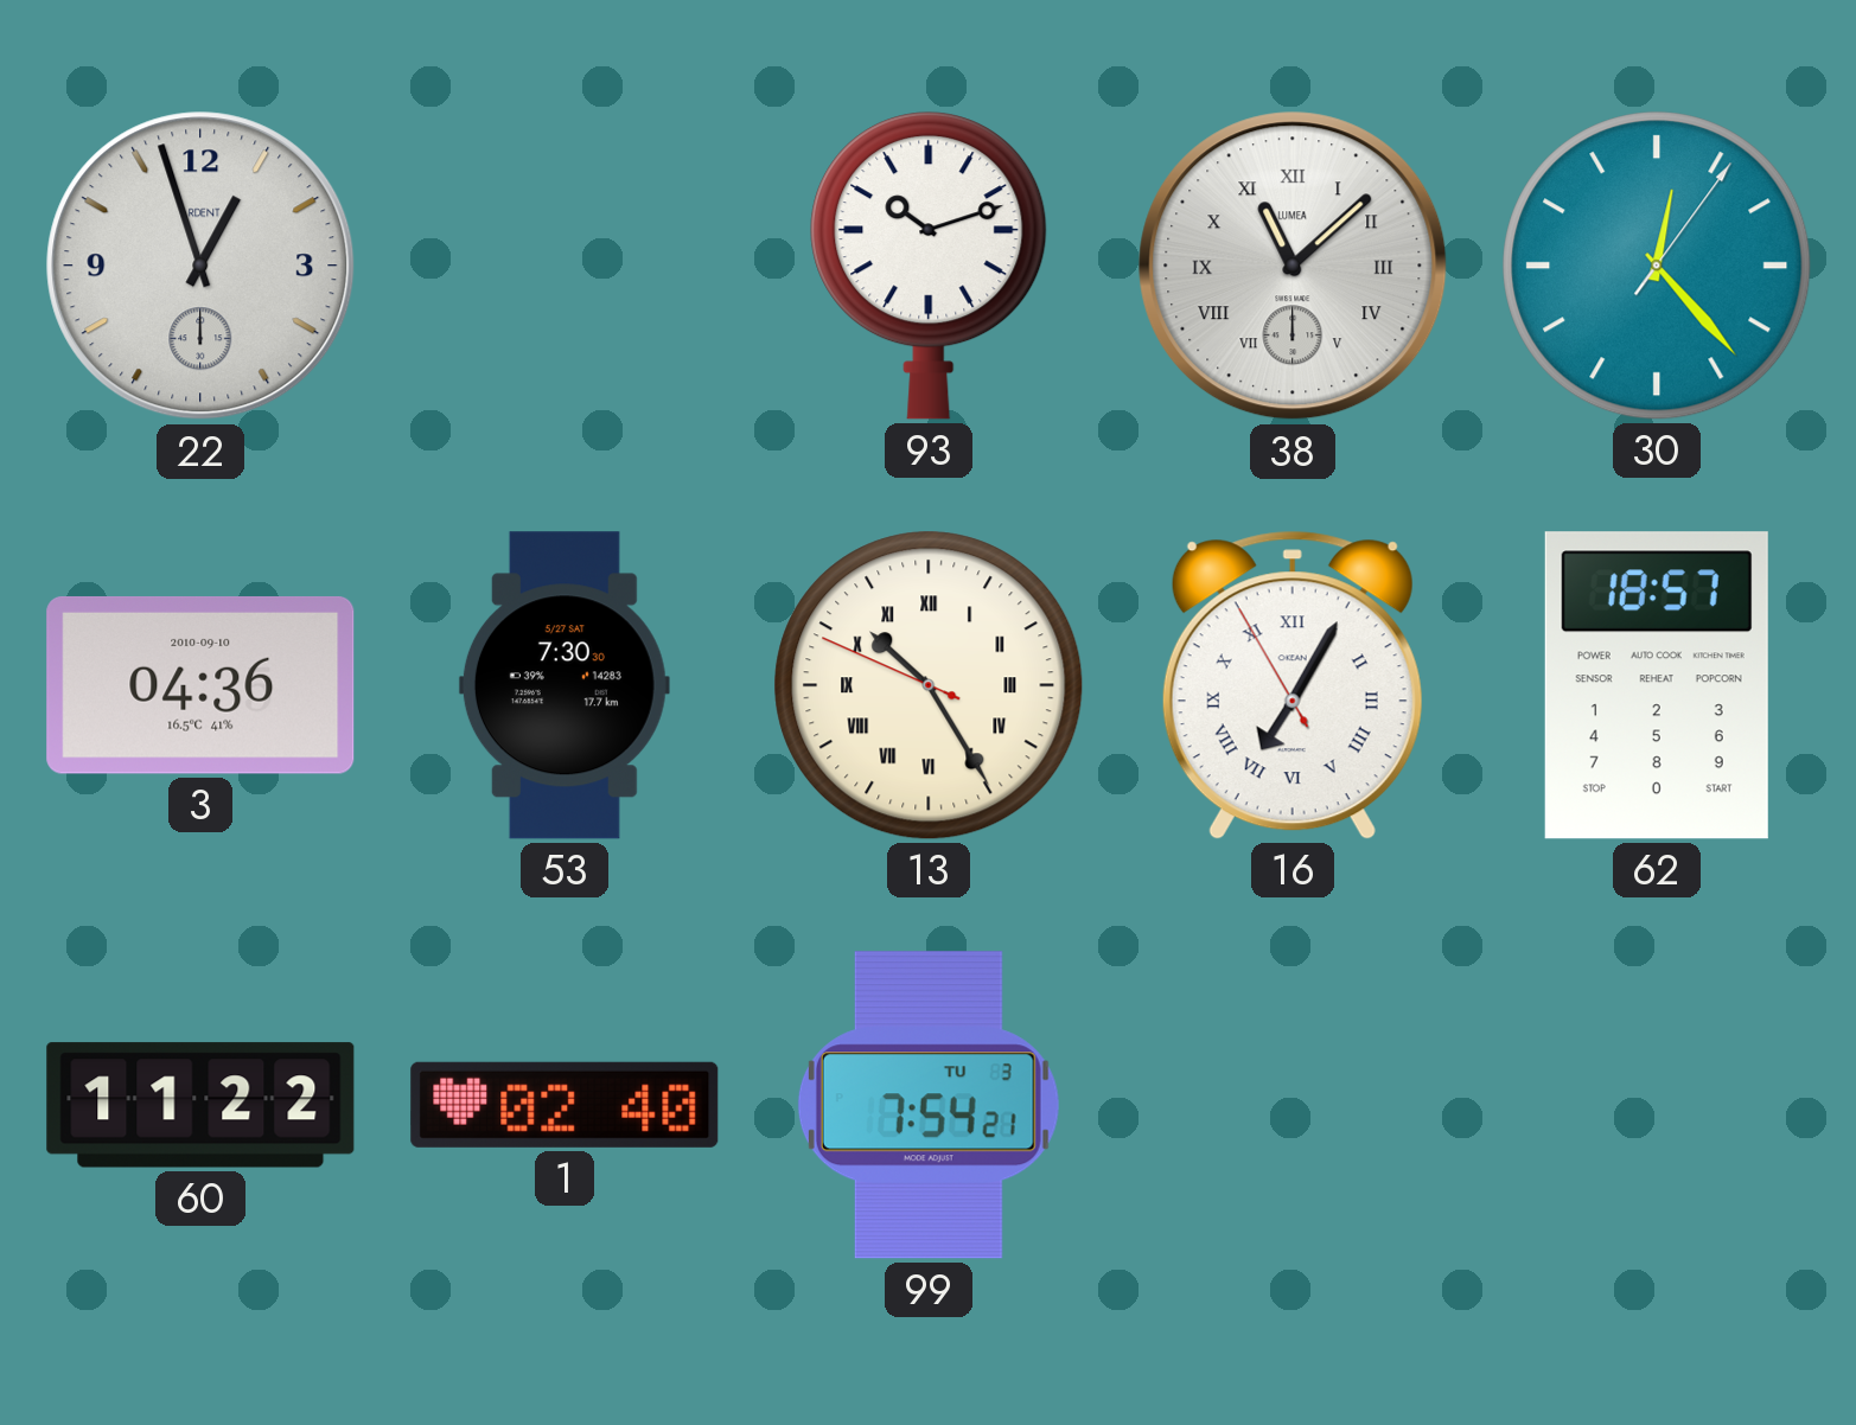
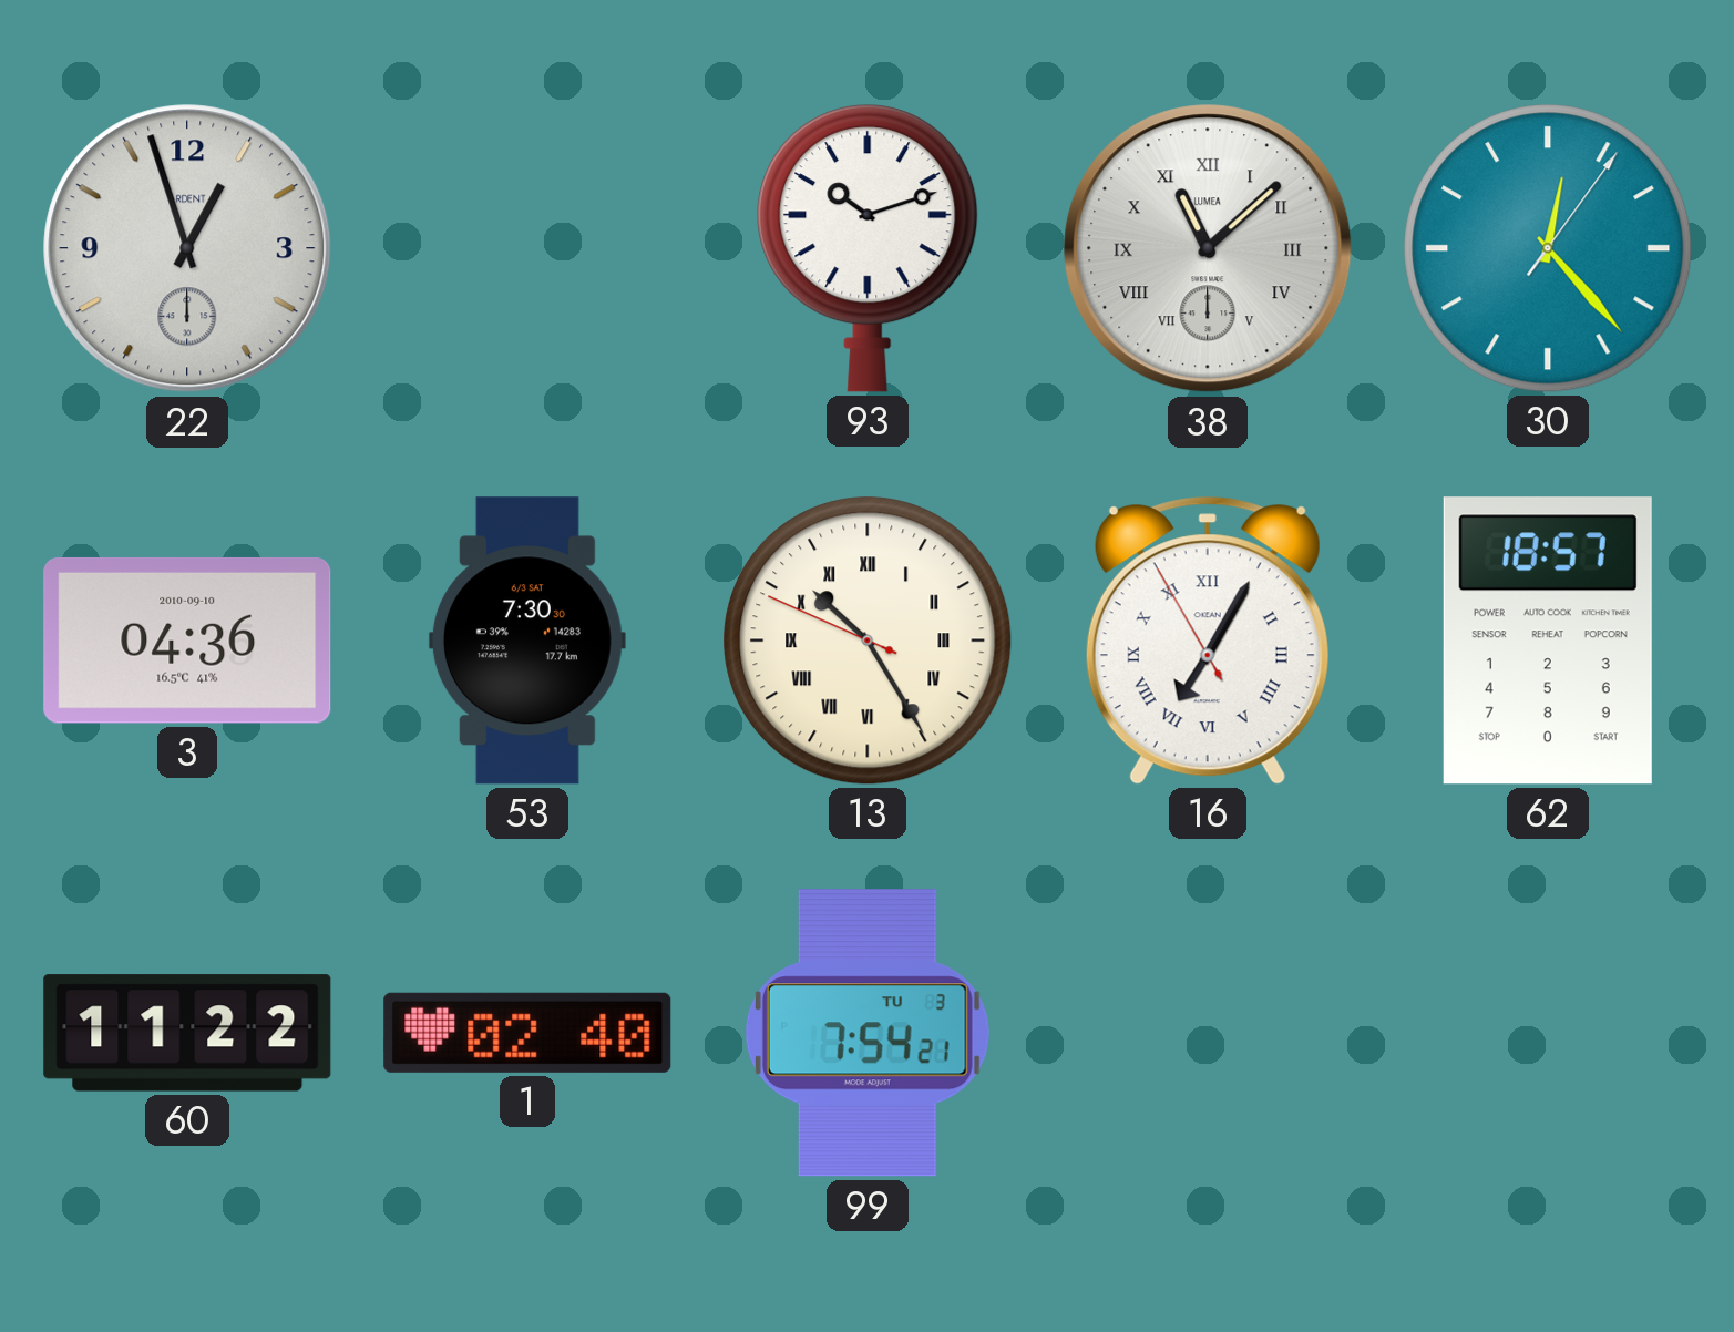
53 date: 5/27 SAT -> 6/3 SAT
